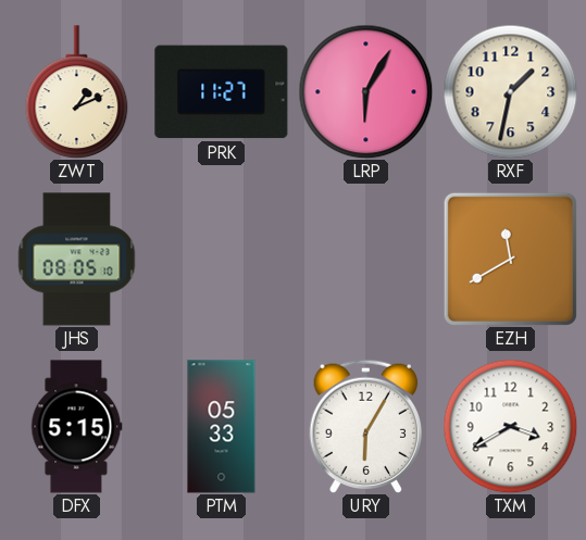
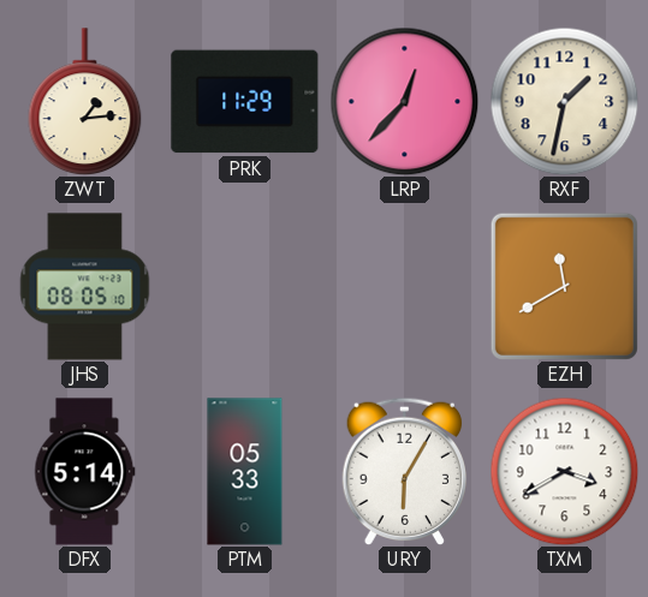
ZWT: 1:11 -> 1:14
PRK: 11:27 -> 11:29
LRP: 6:05 -> 12:37
DFX: 5:15 -> 5:14
